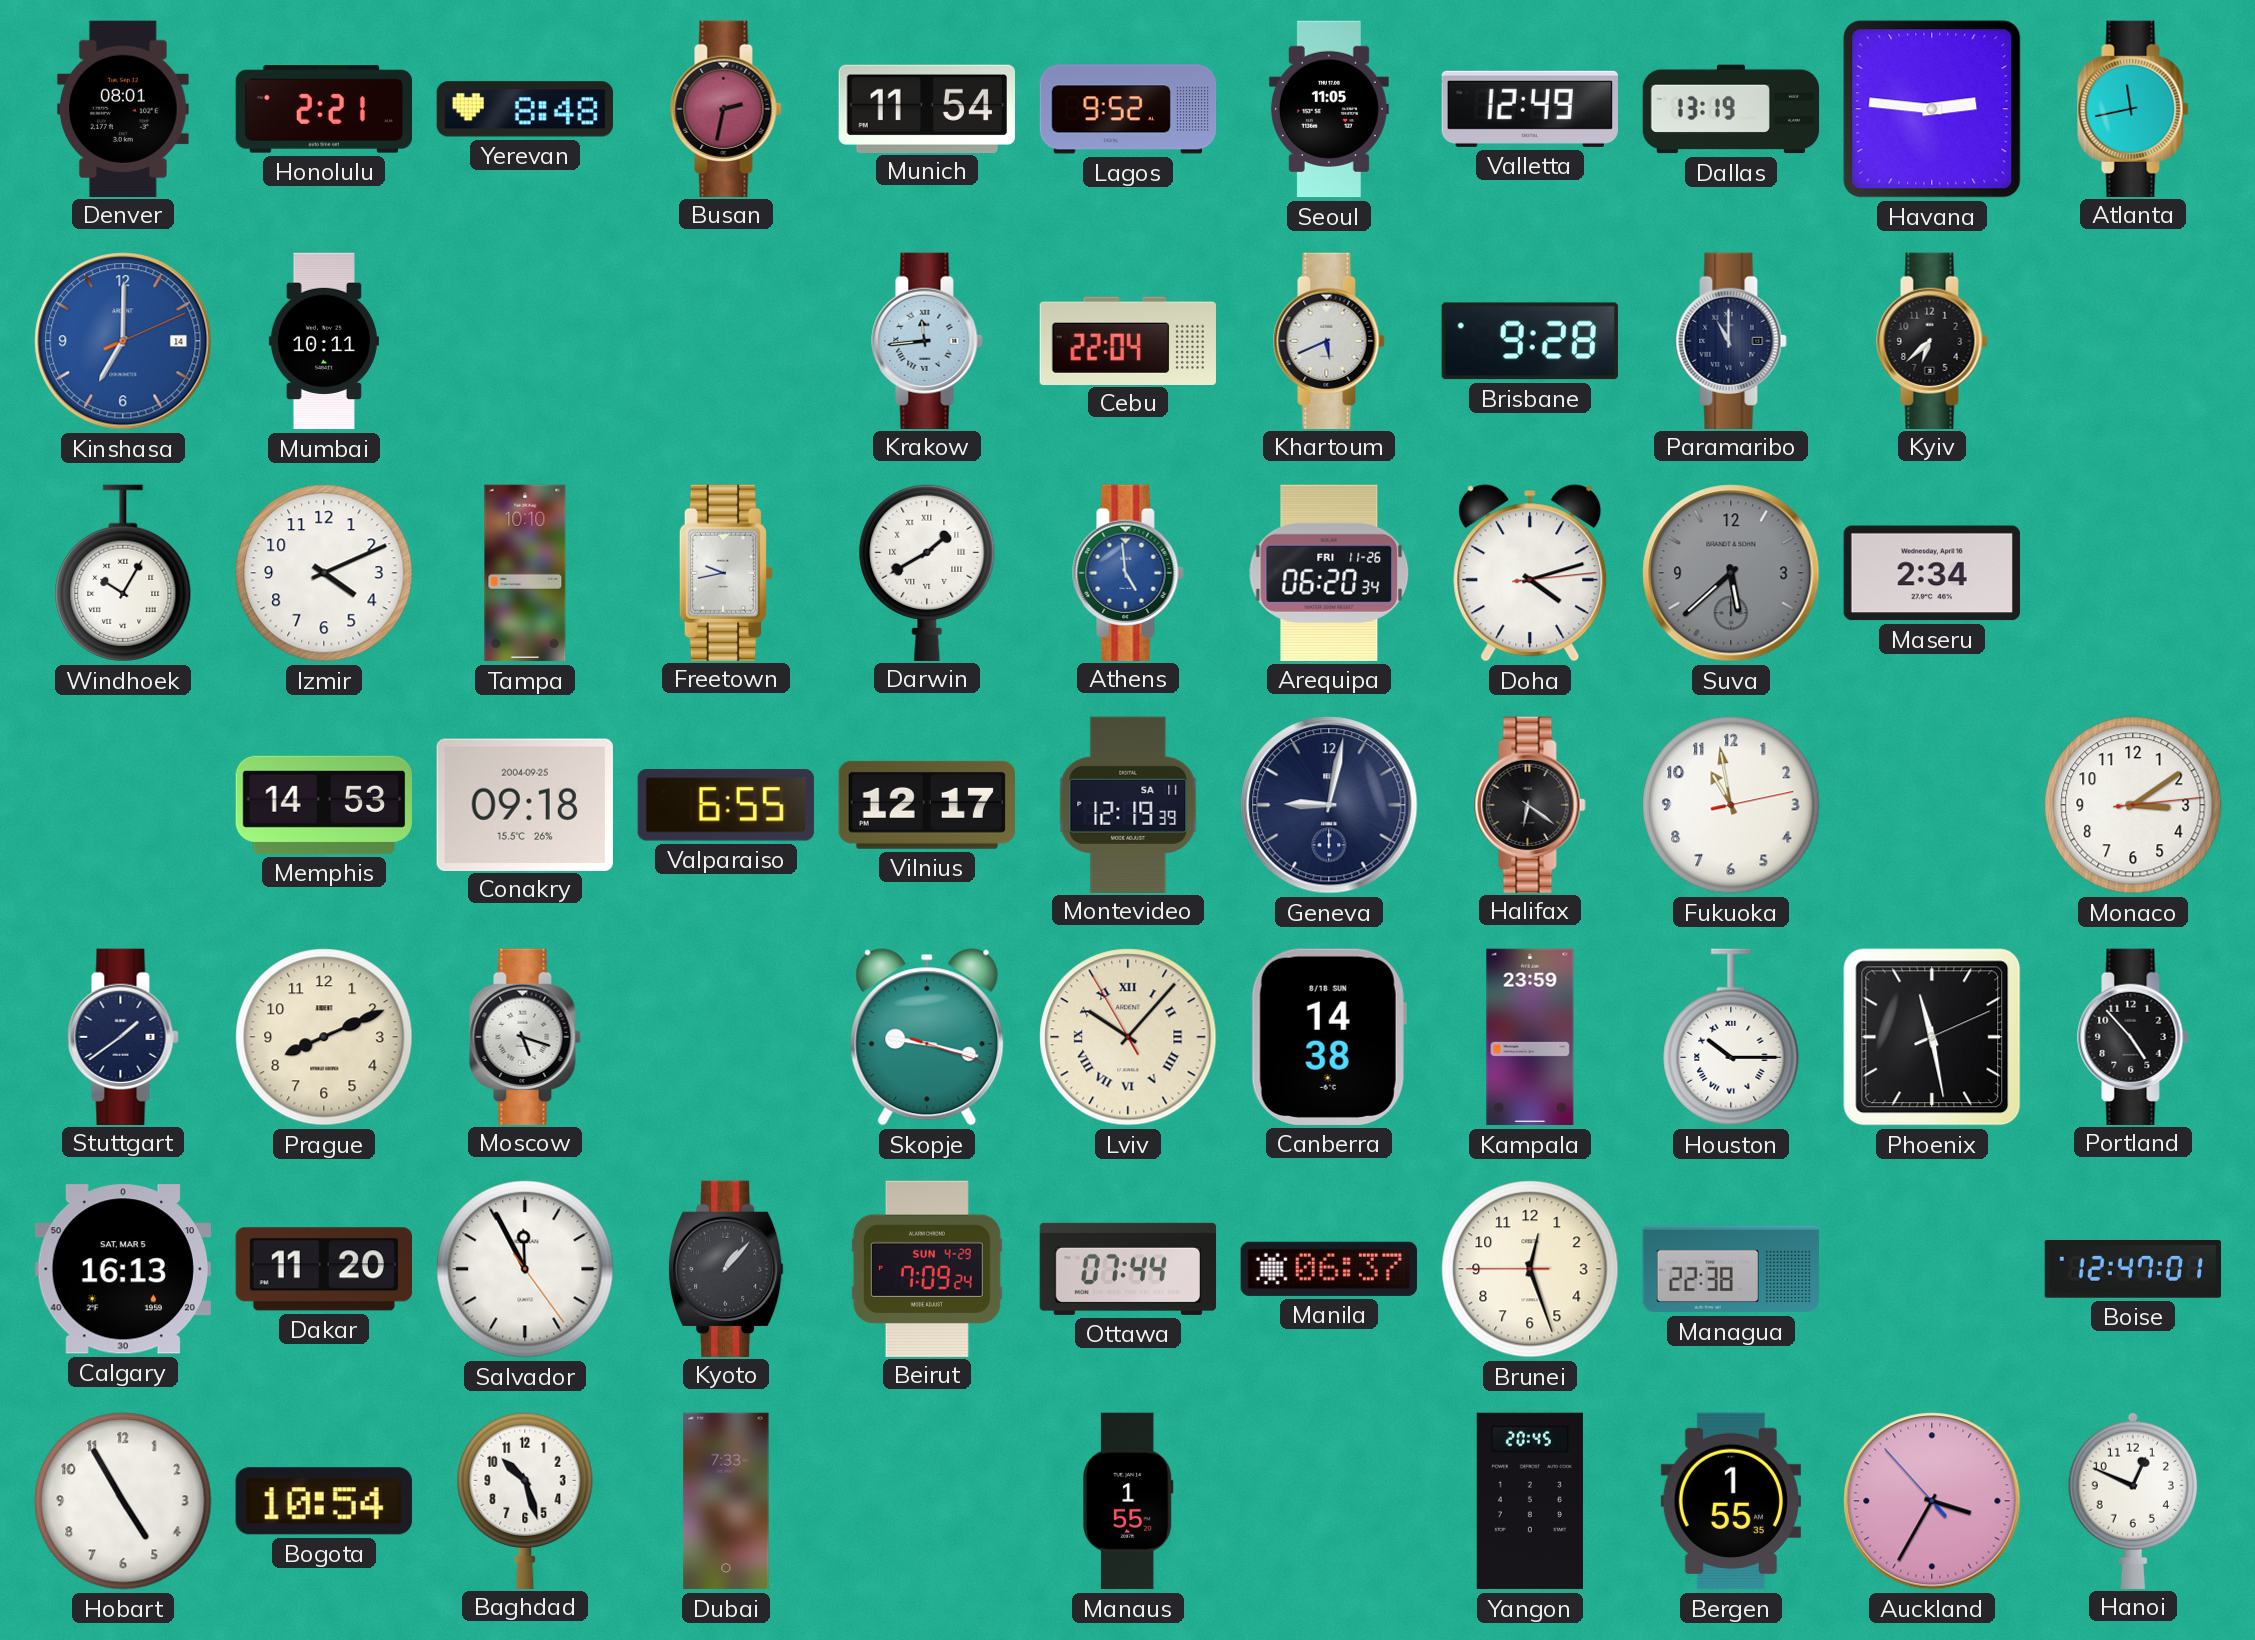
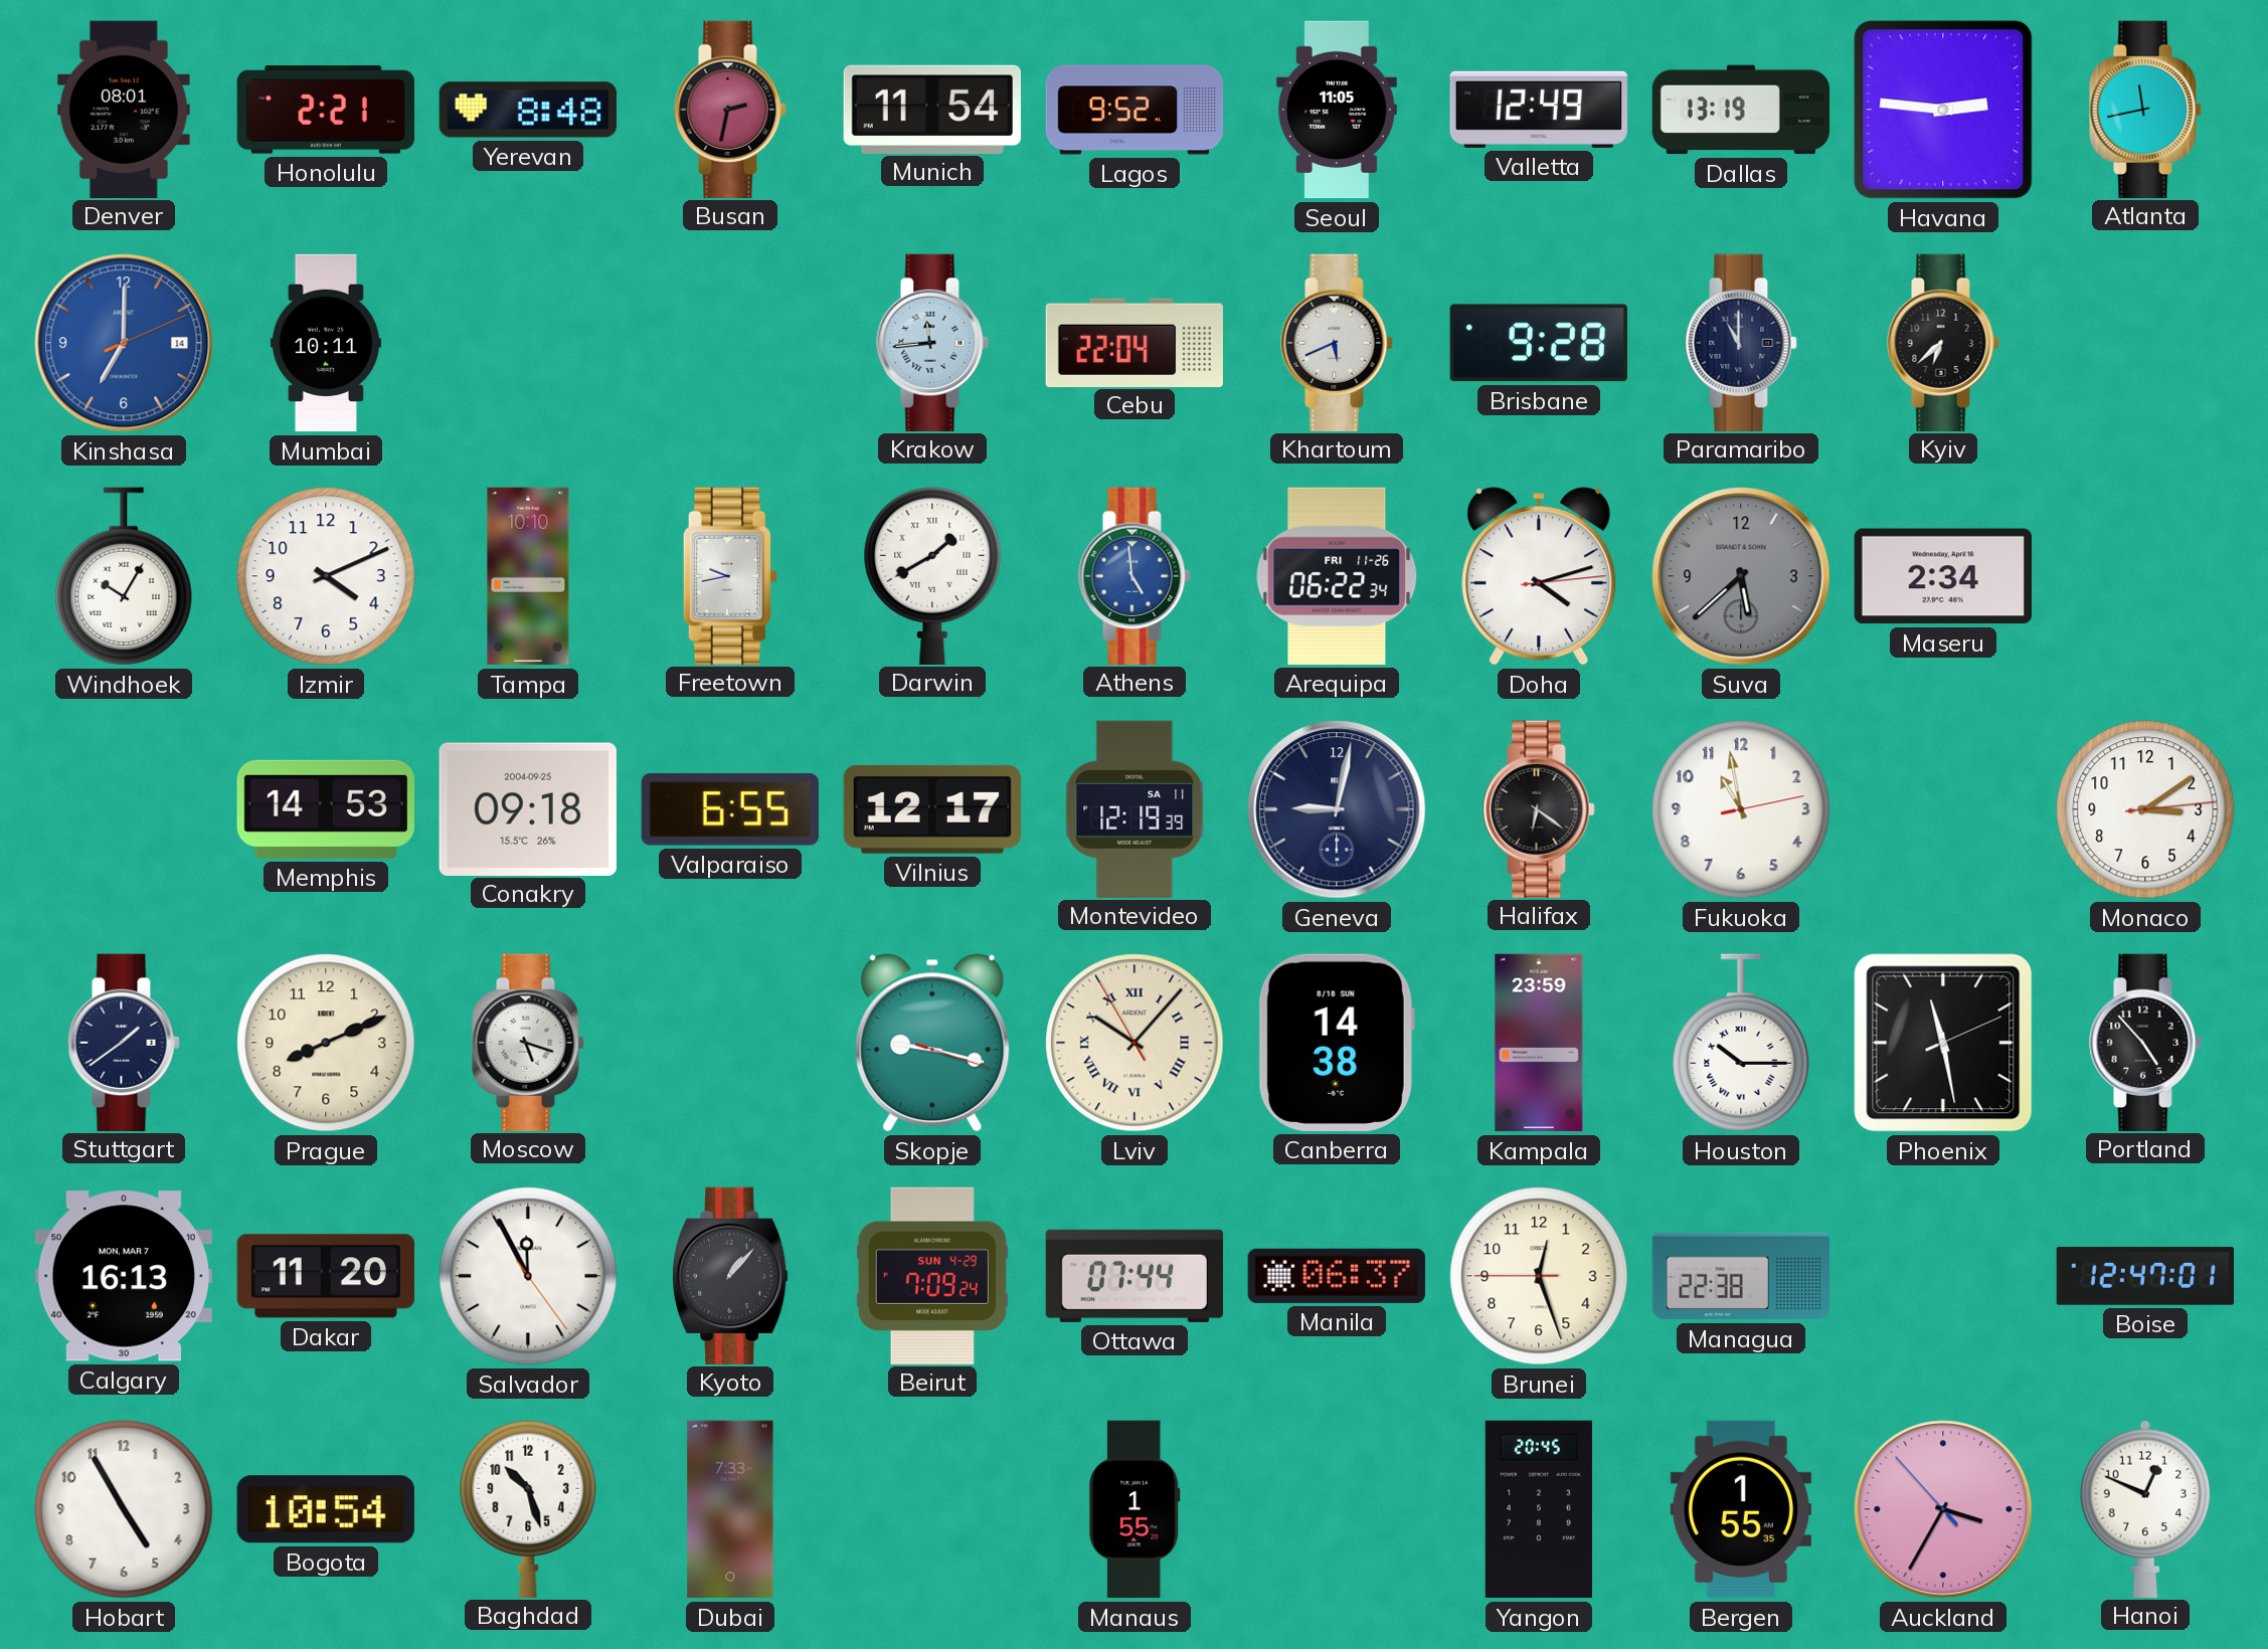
Arequipa: 06:20 -> 06:22
Calgary date: SAT, MAR 5 -> MON, MAR 7
